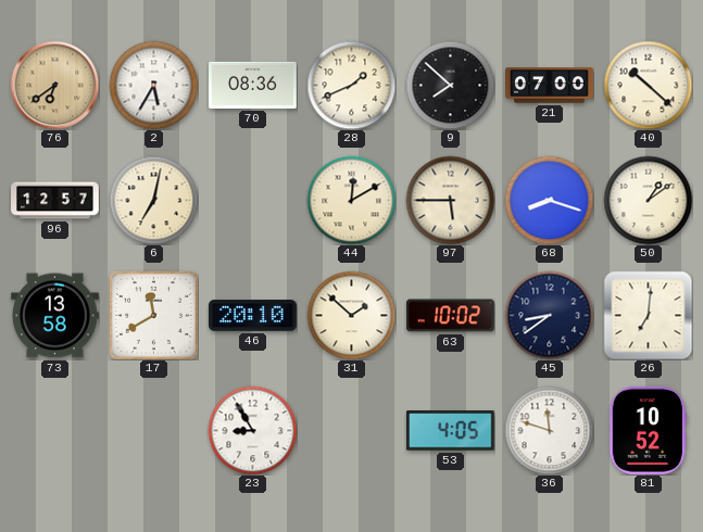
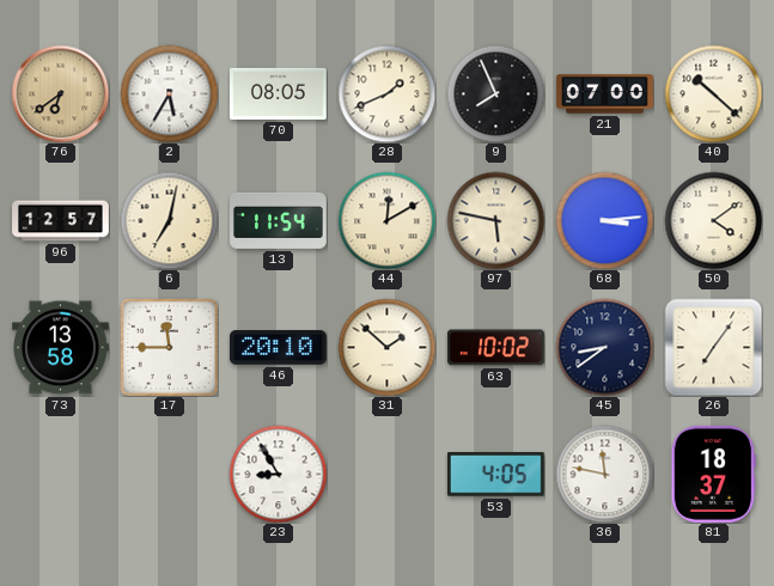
70: 08:36 -> 08:05
9: 7:52 -> 7:56
13: none -> 11:54
97: 5:45 -> 5:47
68: 8:18 -> 3:14
50: 1:09 -> 4:09
17: 11:40 -> 11:45
26: 7:01 -> 7:06
36: 11:48 -> 11:47
81: 10:52 -> 18:37
